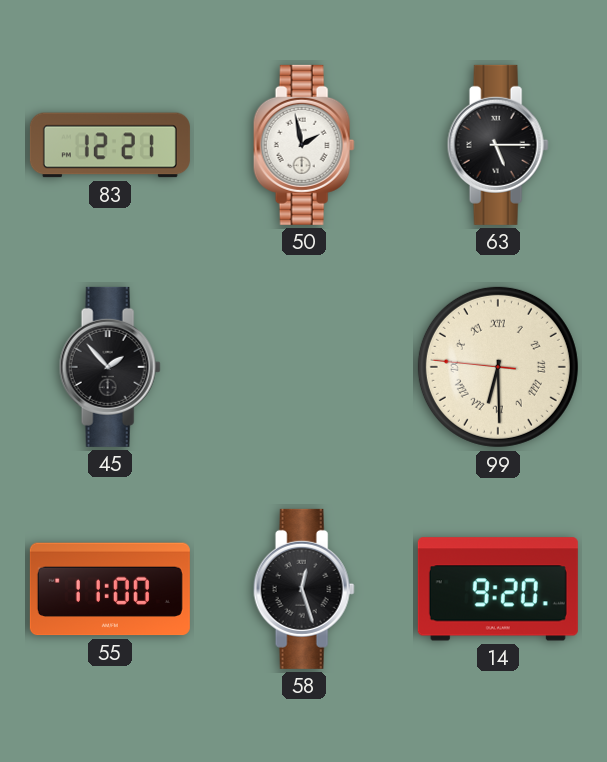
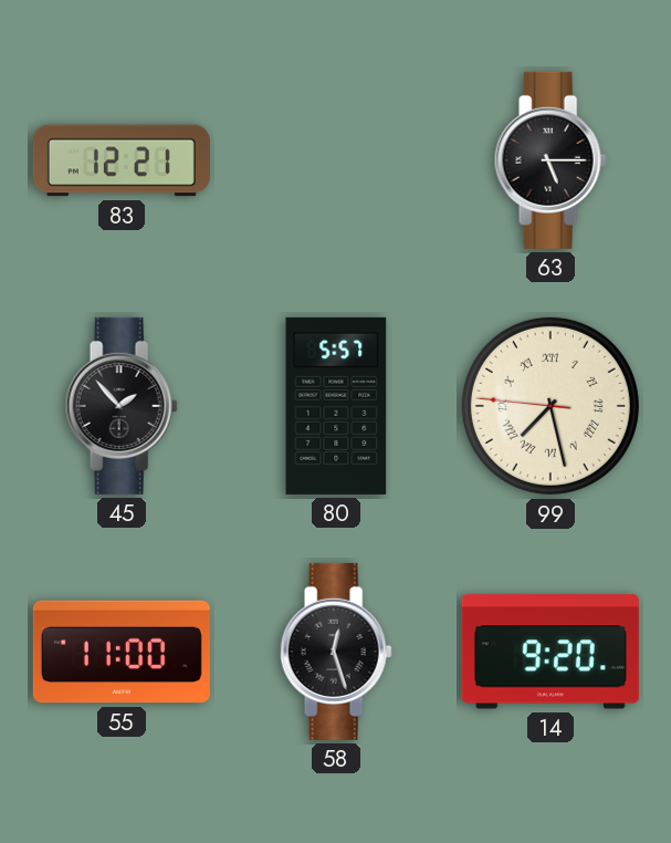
50: 1:58 -> none
80: none -> 5:57
99: 6:29 -> 7:27
